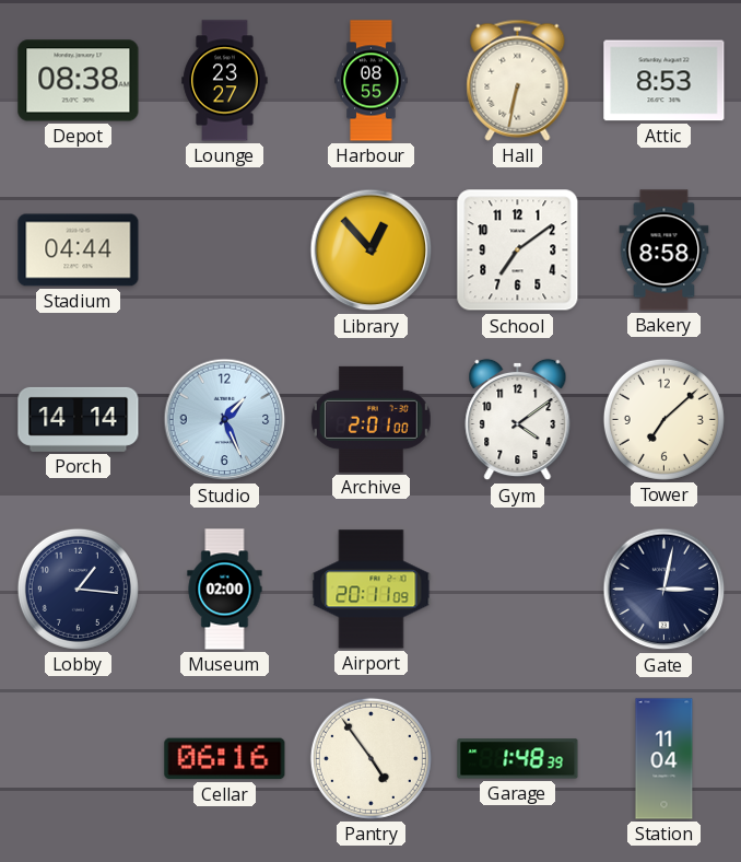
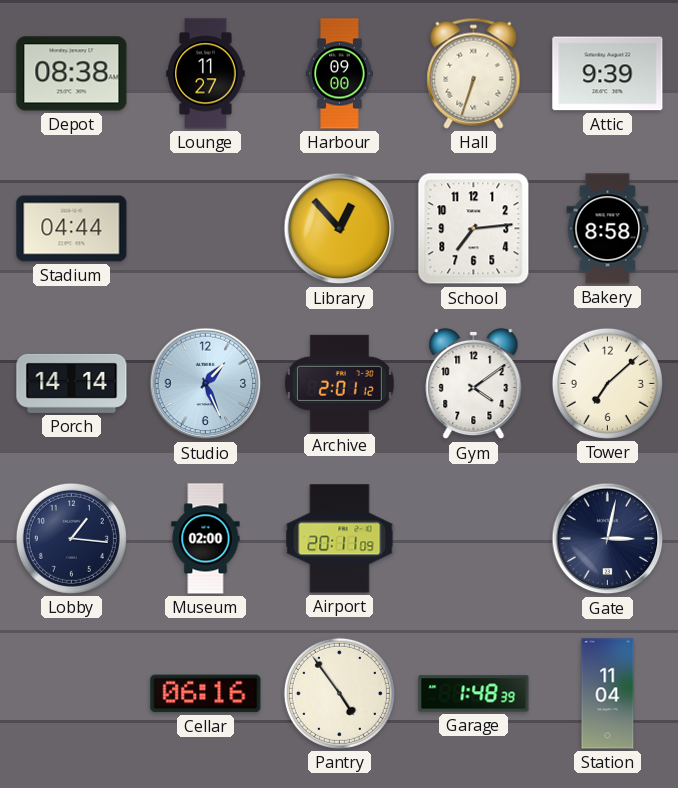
Lounge: 23:27 -> 11:27
Harbour: 08:55 -> 09:00
Hall: 6:32 -> 6:33
Attic: 8:53 -> 9:39
School: 7:09 -> 7:14
Archive: 2:01:00 -> 2:01:12
